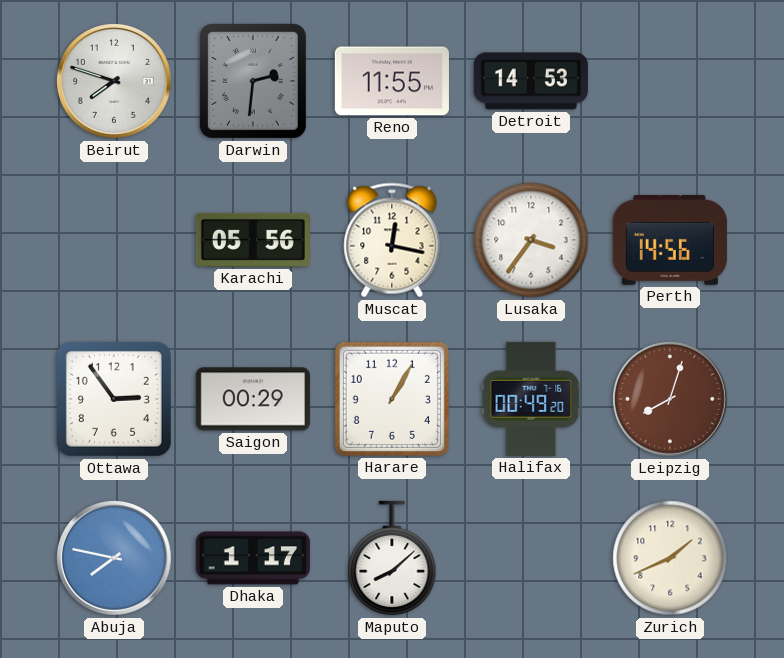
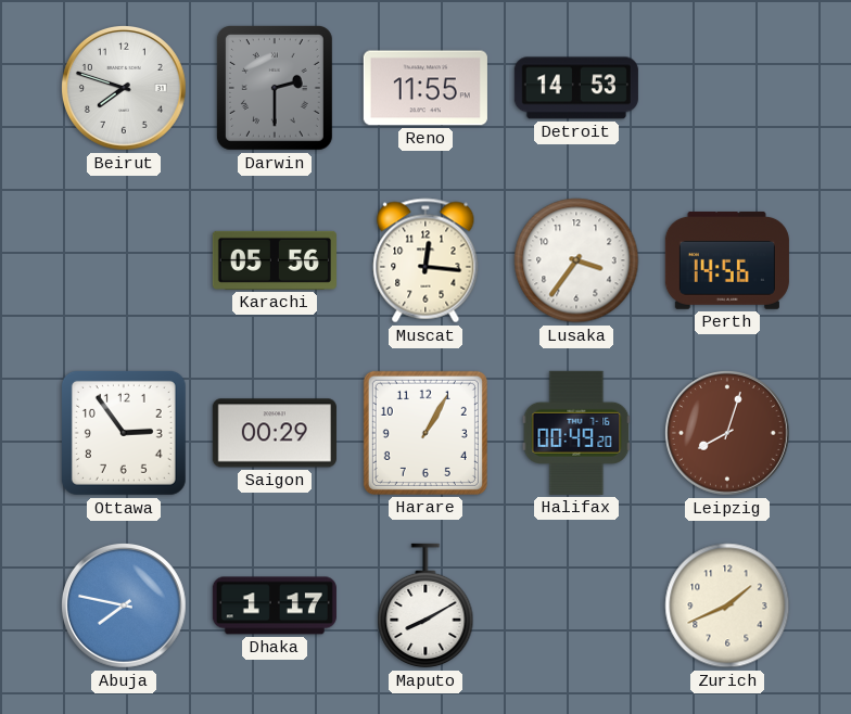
Darwin: 2:31 -> 2:30
Muscat: 12:17 -> 12:16
Maputo: 8:08 -> 8:10
